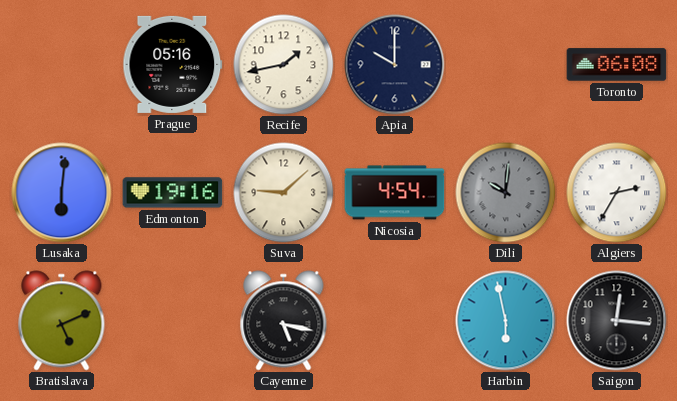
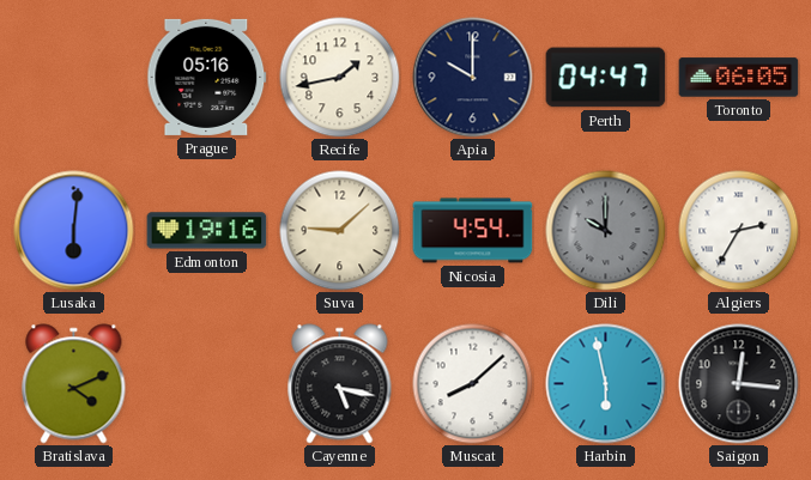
Perth: none -> 04:47
Toronto: 06:08 -> 06:05
Dili: 10:01 -> 10:00
Bratislava: 5:11 -> 4:11
Muscat: none -> 8:08
